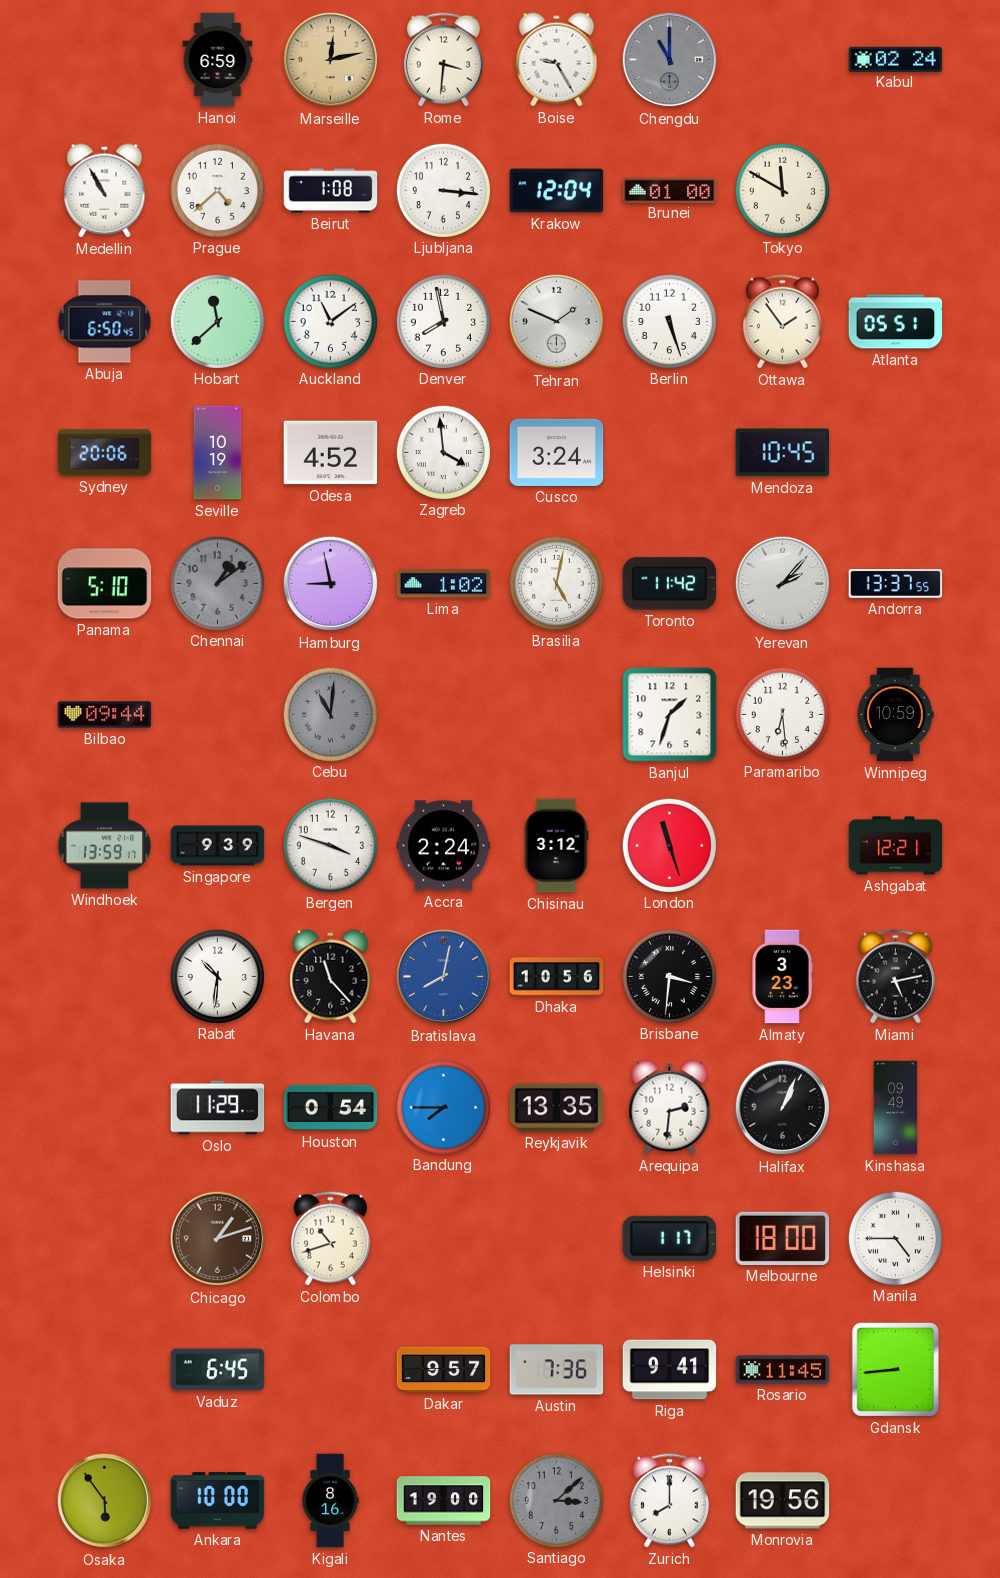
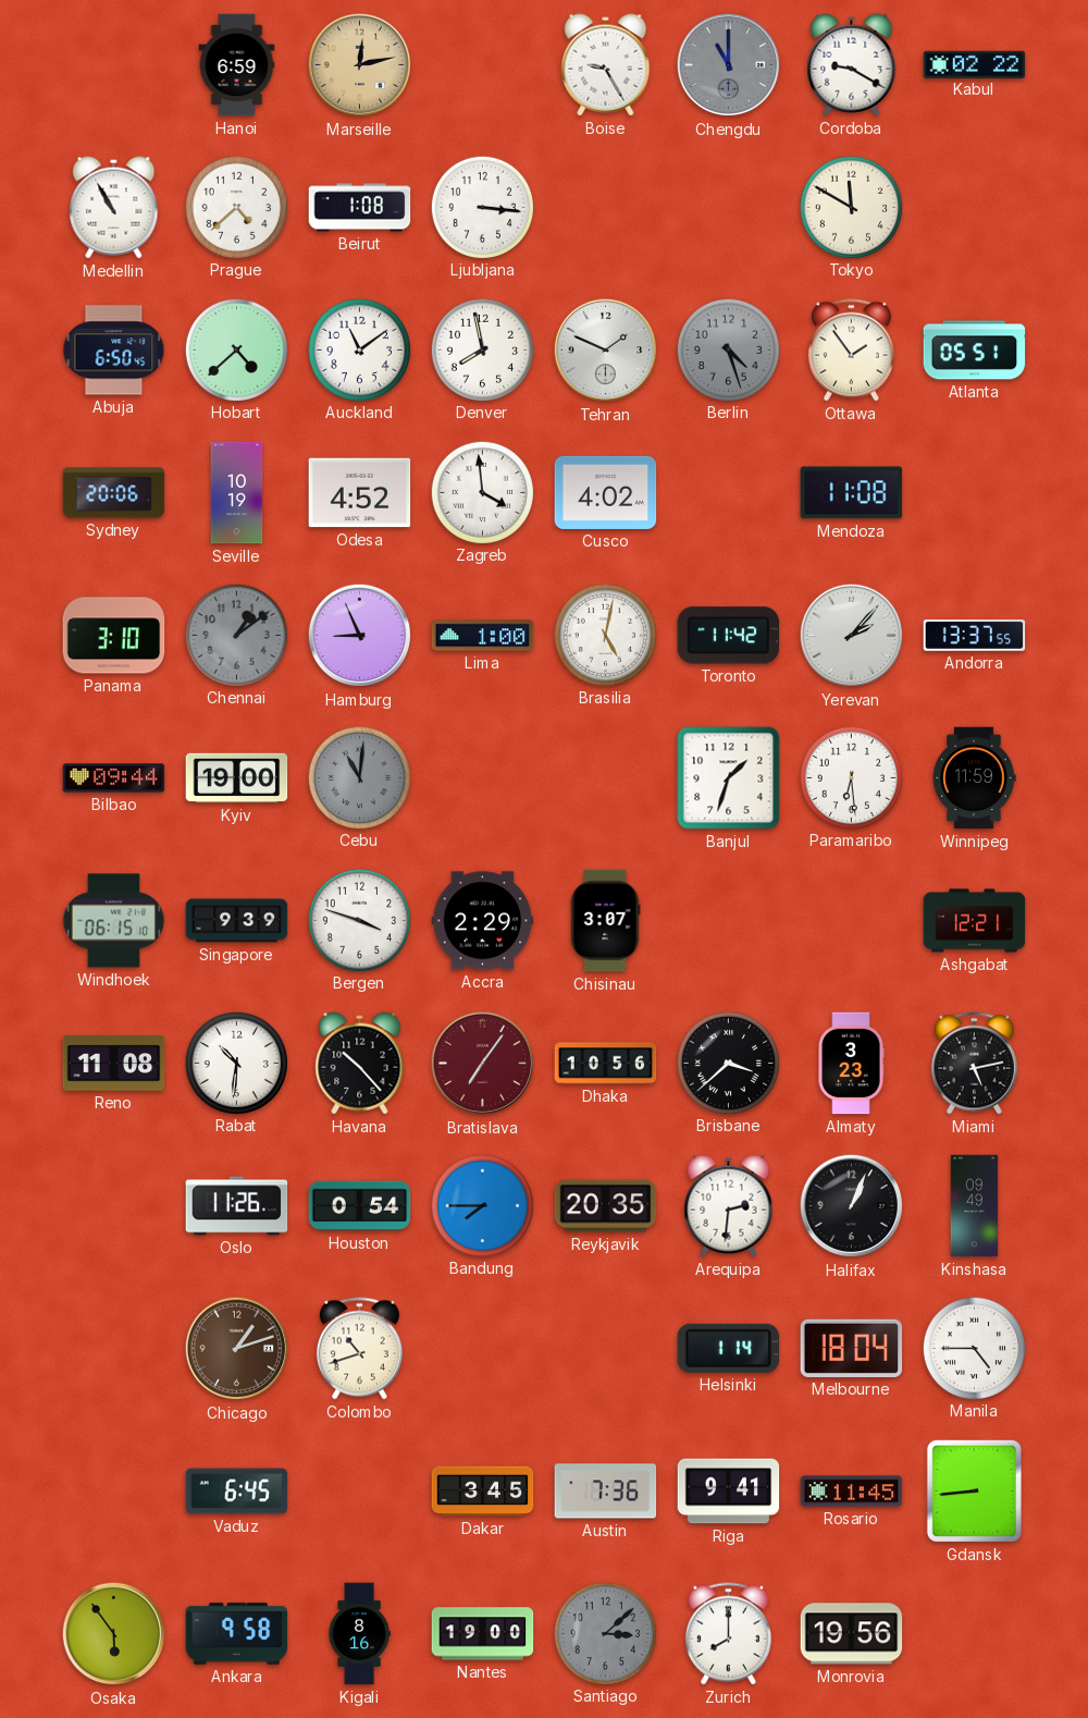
Rome: 3:31 -> none
Cordoba: none -> 9:20
Kabul: 02:24 -> 02:22
Krakow: 12:04 -> none
Brunei: 01:00 -> none
Hobart: 11:38 -> 4:38
Berlin: 5:27 -> 4:27
Berlin dial: white -> grey
Cusco: 3:24 -> 4:02
Mendoza: 10:45 -> 11:08
Panama: 5:10 -> 3:10
Hamburg: 8:58 -> 8:56
Lima: 1:02 -> 1:00
Kyiv: none -> 19:00
Winnipeg: 10:59 -> 11:59
Windhoek: 13:59 -> 06:15
Accra: 2:24 -> 2:29
Chisinau: 3:12 -> 3:07
London: 11:27 -> none
Reno: none -> 11:08
Havana: 11:23 -> 10:23
Bratislava: 8:02 -> 7:06
Bratislava dial: blue -> burgundy
Brisbane: 3:31 -> 3:38
Oslo: 11:29 -> 11:26
Reykjavik: 13:35 -> 20:35
Helsinki: 1:17 -> 1:14
Melbourne: 18:00 -> 18:04
Dakar: 9:57 -> 3:45
Ankara: 10:00 -> 9:58
